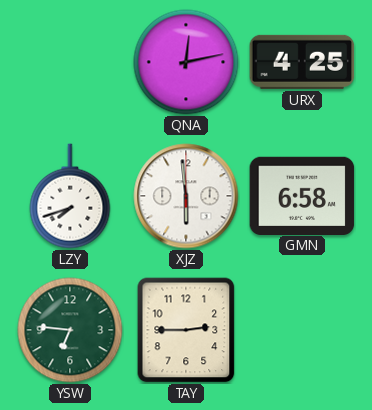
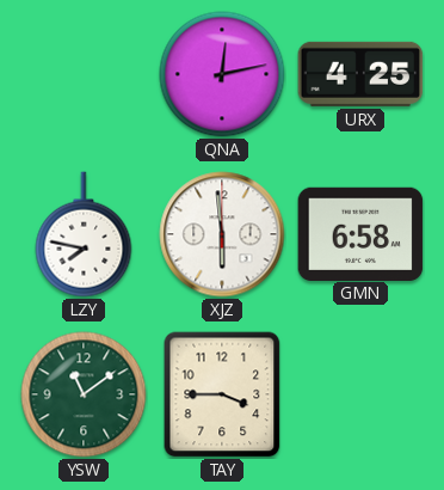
LZY: 7:42 -> 7:47
YSW: 6:46 -> 11:09
TAY: 2:45 -> 3:45
